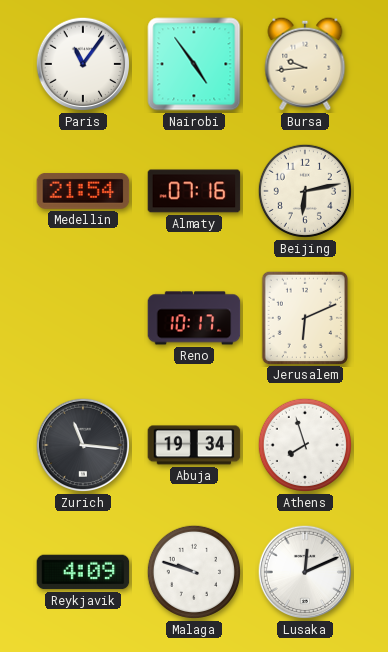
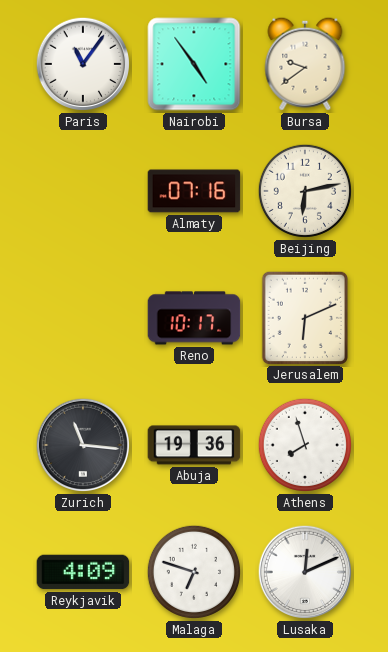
Bursa: 9:44 -> 9:39
Medellin: 21:54 -> none
Abuja: 19:34 -> 19:36
Malaga: 9:48 -> 6:48
